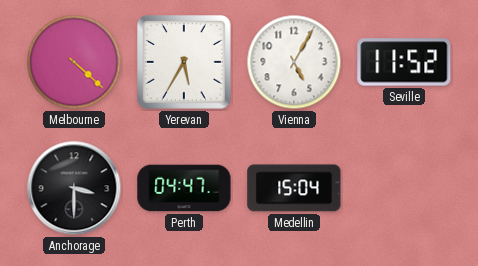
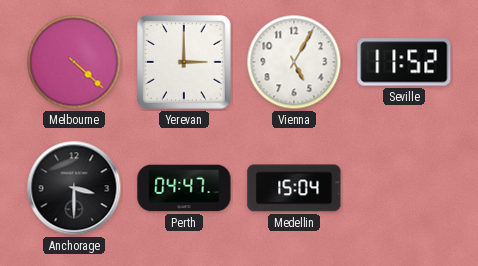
Yerevan: 5:35 -> 3:00
